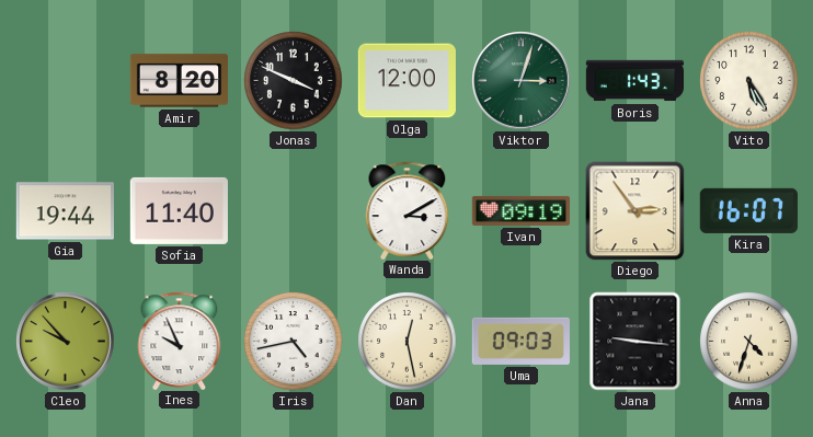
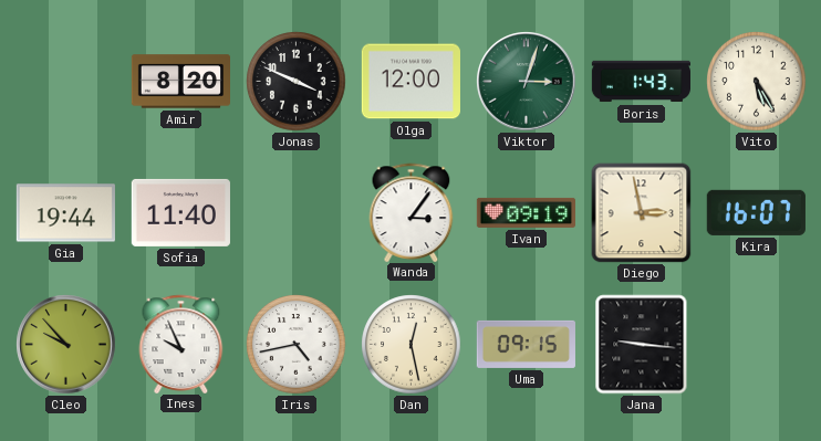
Wanda: 3:10 -> 3:06
Diego: 2:54 -> 2:58
Uma: 09:03 -> 09:15
Anna: 4:33 -> none
